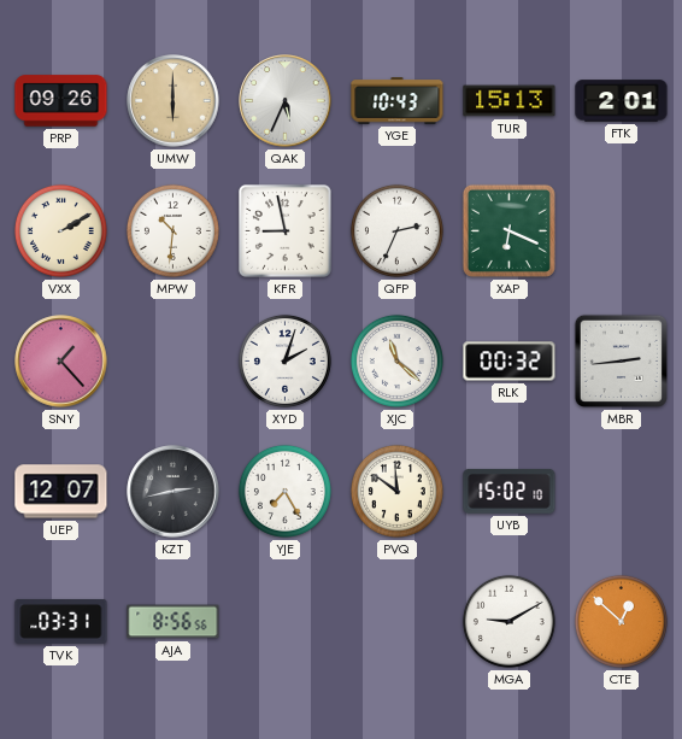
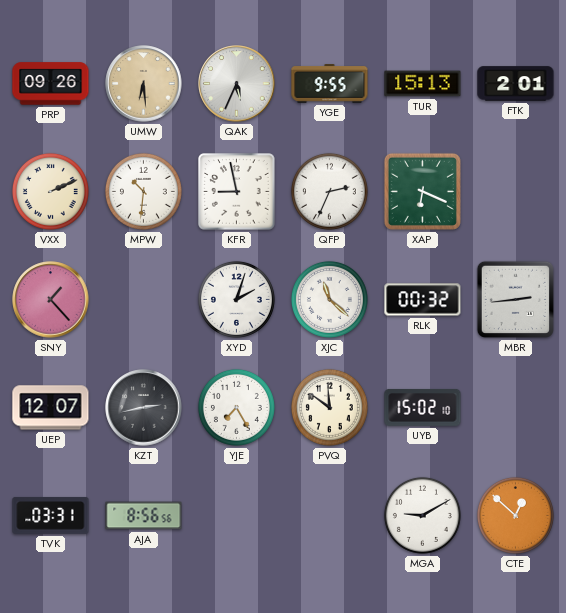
UMW: 6:00 -> 6:29
YGE: 10:43 -> 9:55
VXX: 2:10 -> 2:11
